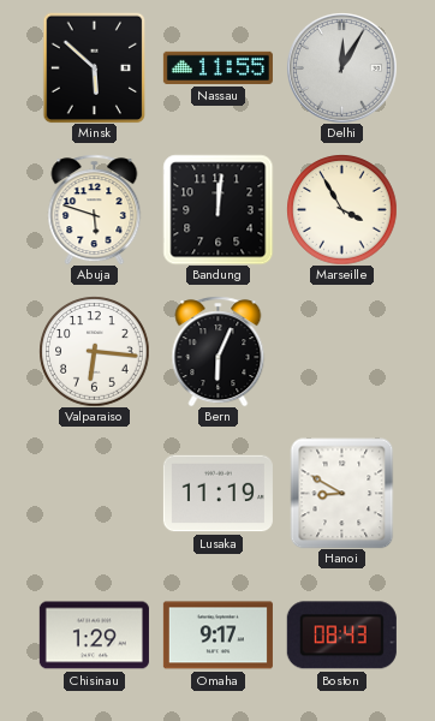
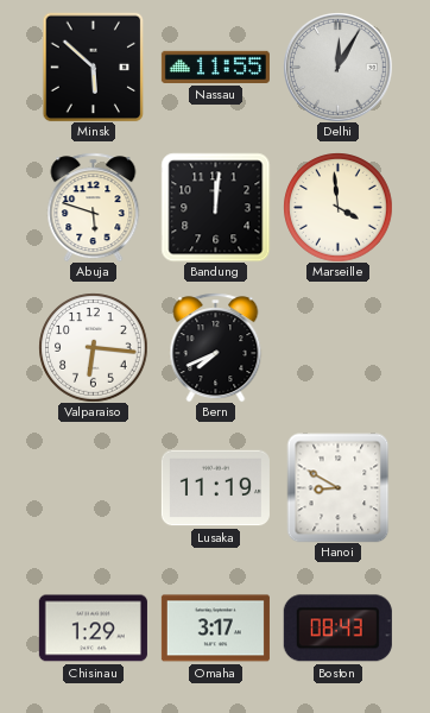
Marseille: 3:55 -> 3:59
Bern: 6:04 -> 7:41
Omaha: 9:17 -> 3:17
